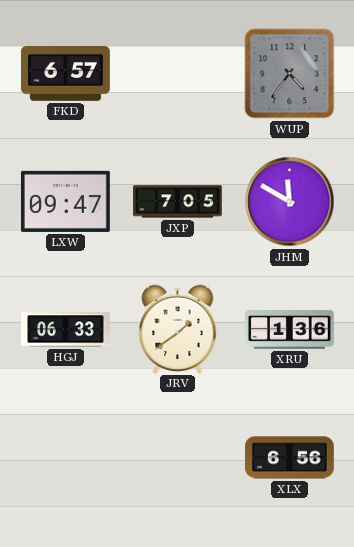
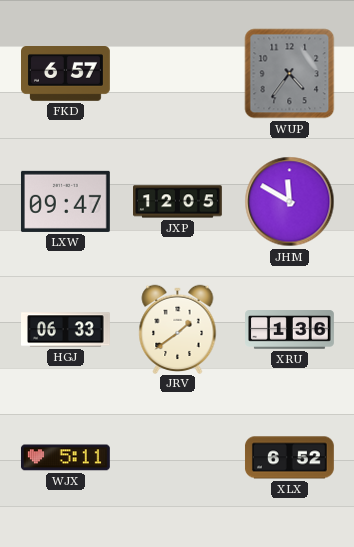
JXP: 7:05 -> 12:05
WJX: none -> 5:11
XLX: 6:56 -> 6:52
